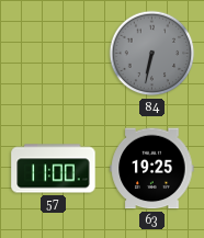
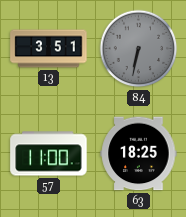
13: none -> 3:51
63: 19:25 -> 18:25
